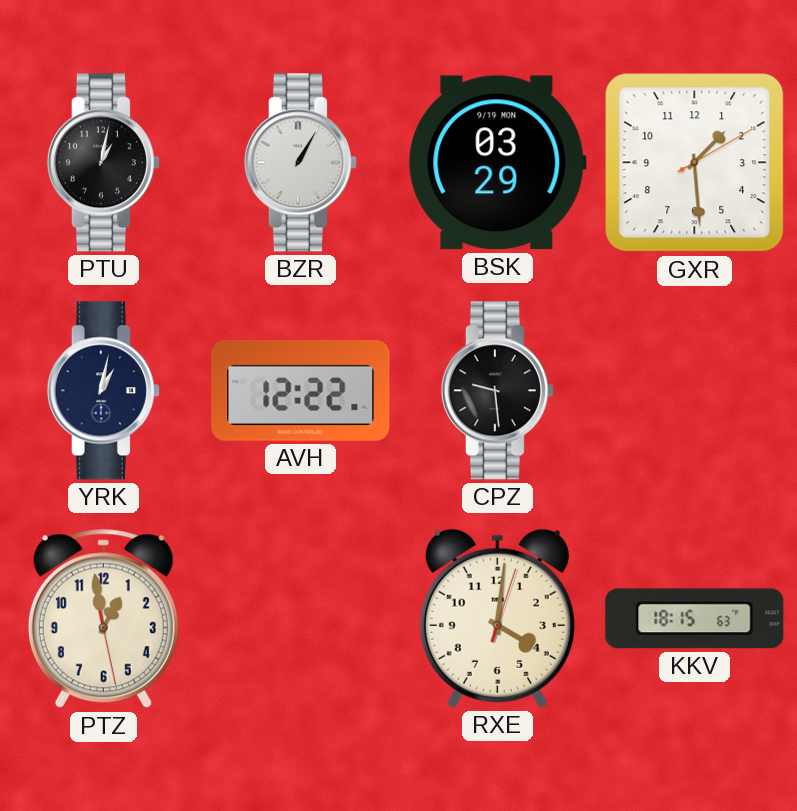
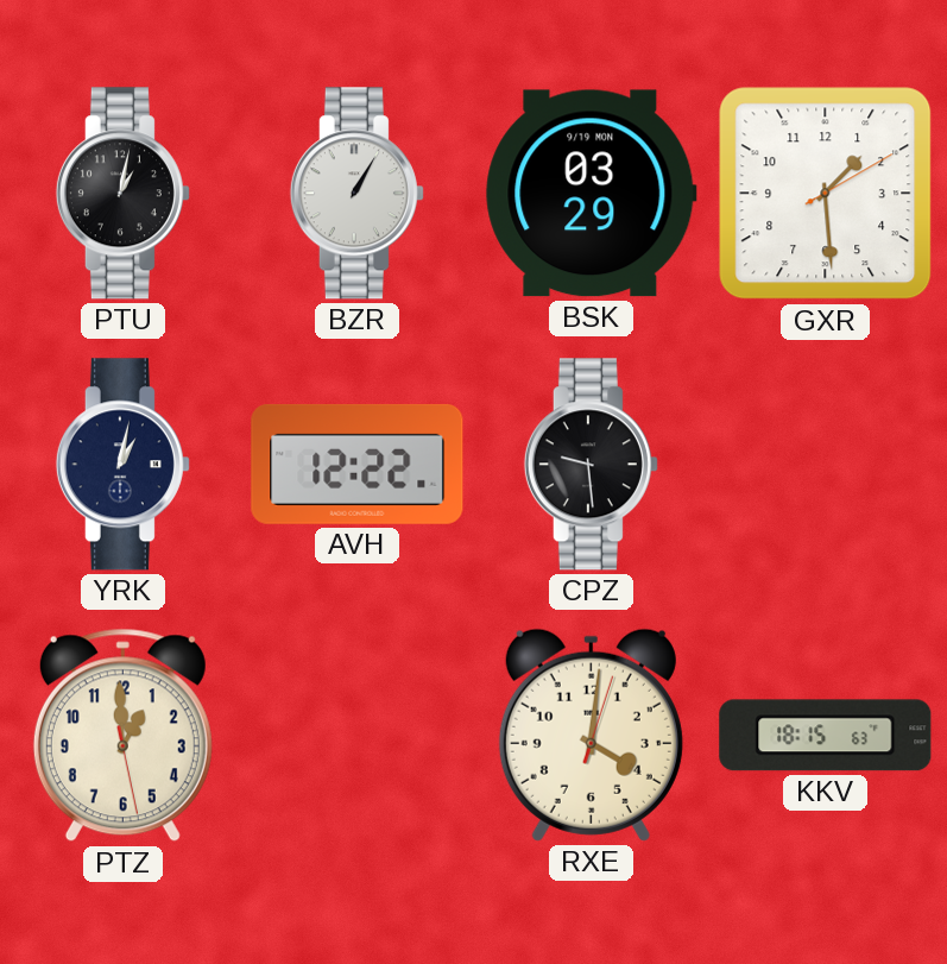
PTZ: 12:58 -> 12:59
